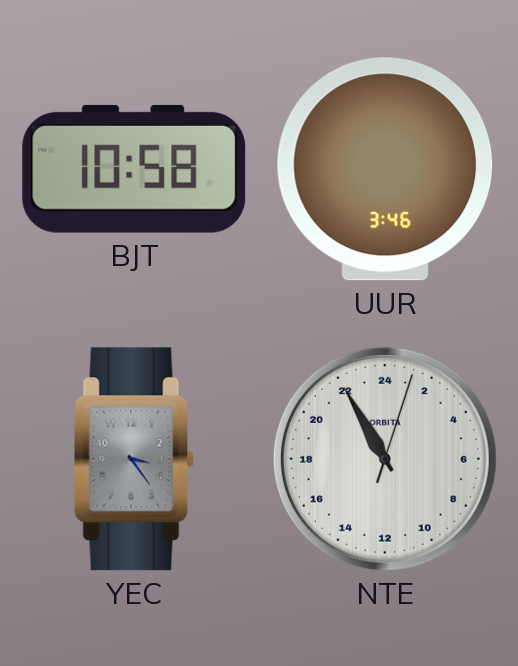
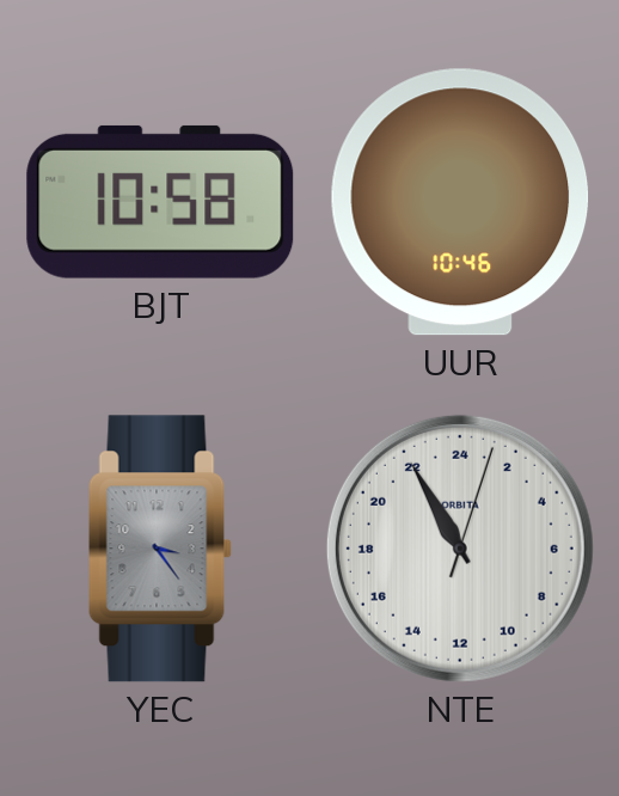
UUR: 3:46 -> 10:46
